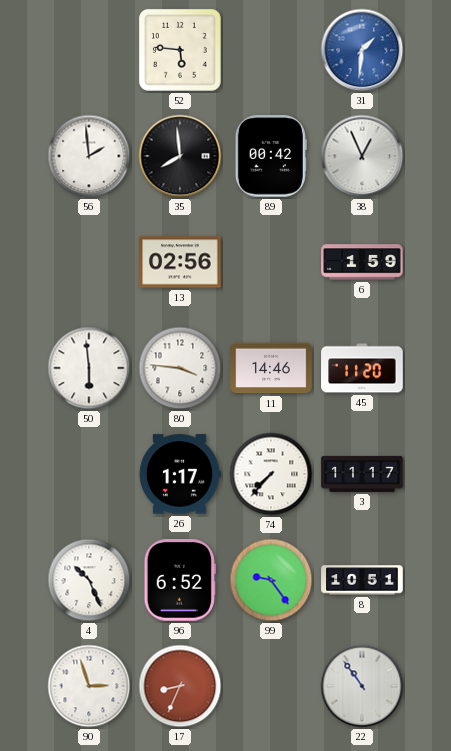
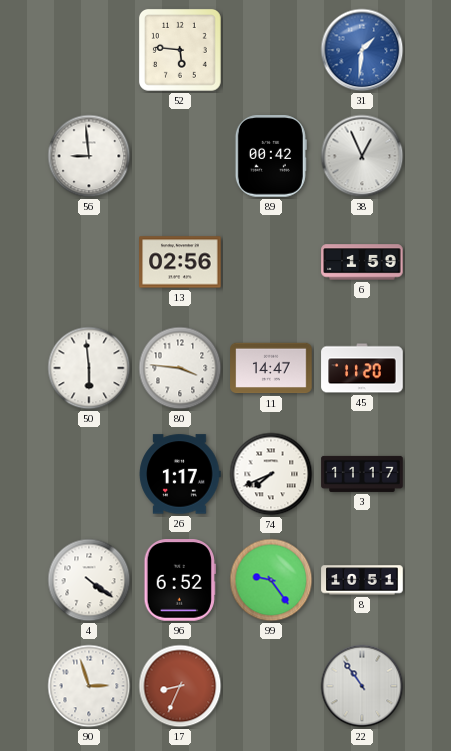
56: 1:59 -> 8:59
35: 7:59 -> none
11: 14:46 -> 14:47
74: 7:37 -> 7:41
4: 10:26 -> 4:21
